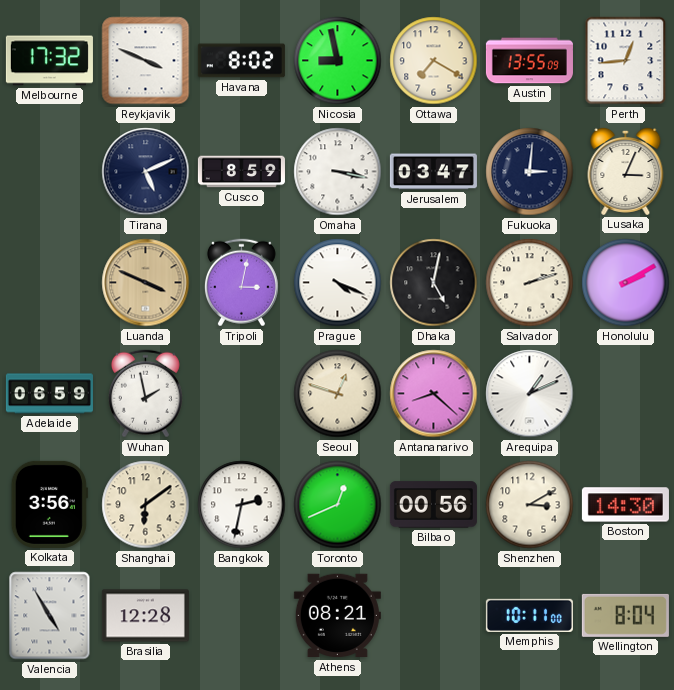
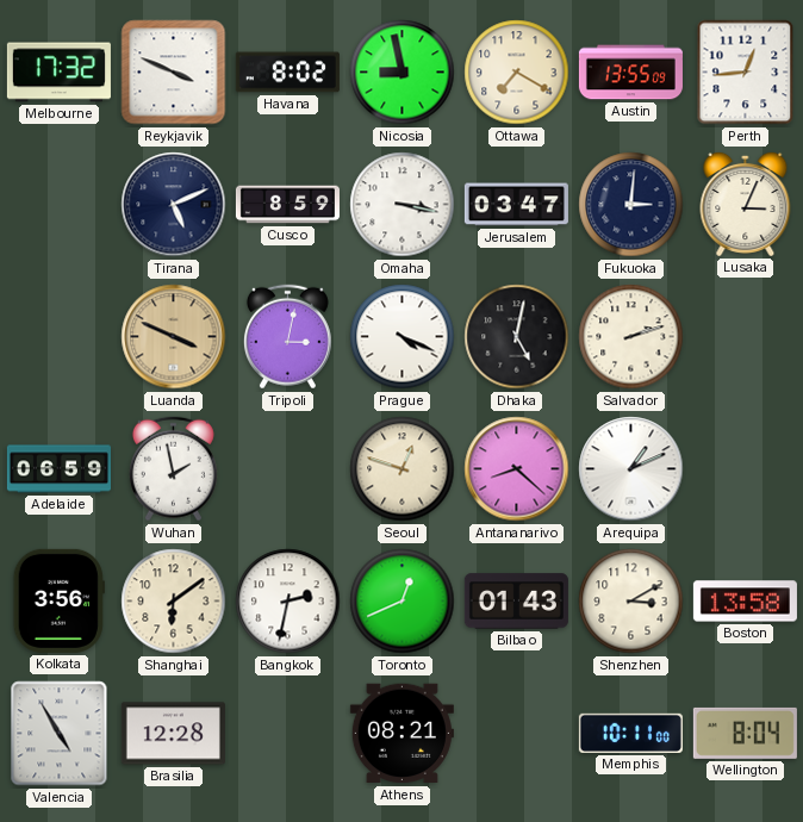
Honolulu: 2:10 -> none
Bilbao: 00:56 -> 01:43
Boston: 14:30 -> 13:58
